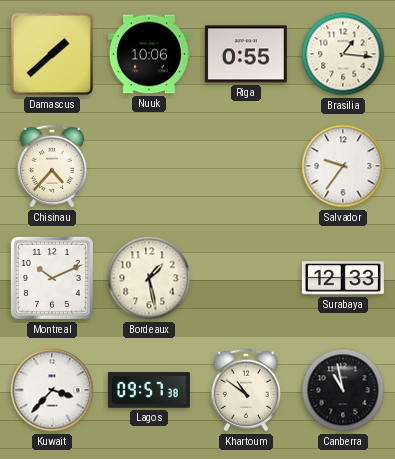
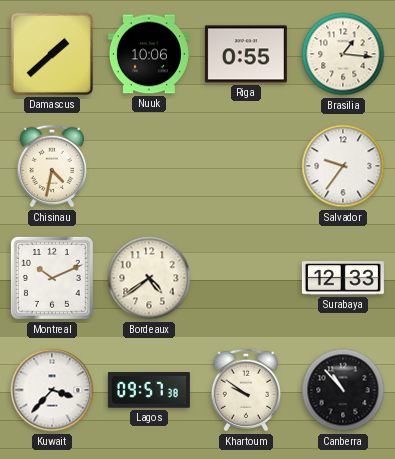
Chisinau: 4:37 -> 4:32
Bordeaux: 1:28 -> 4:39
Khartoum: 10:51 -> 9:51
Canberra: 10:58 -> 10:53
